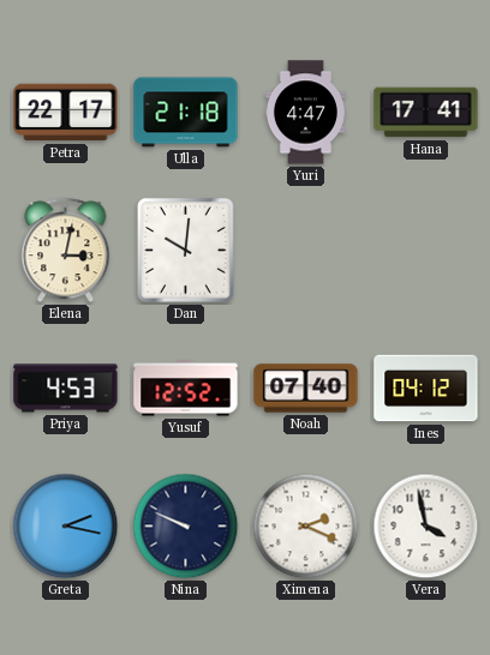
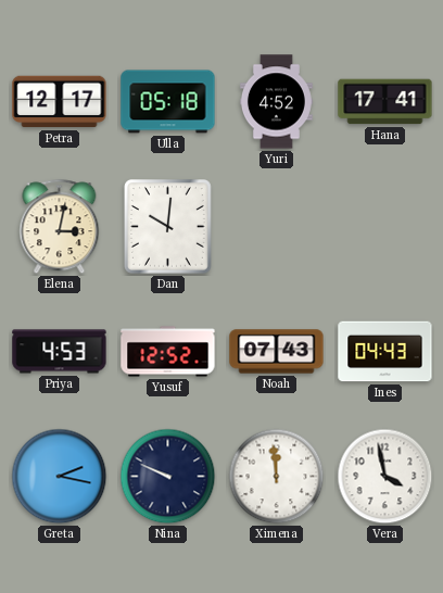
Petra: 22:17 -> 12:17
Ulla: 21:18 -> 05:18
Yuri: 4:47 -> 4:52
Noah: 07:40 -> 07:43
Ines: 04:12 -> 04:43
Ximena: 2:19 -> 11:59
